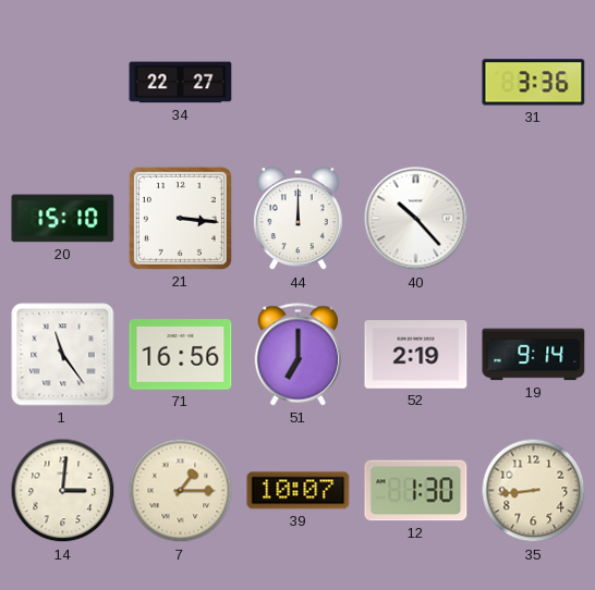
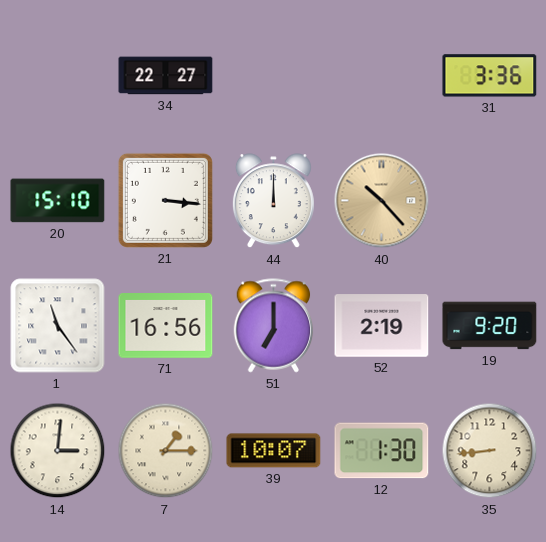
40 dial: white -> champagne
19: 9:14 -> 9:20
